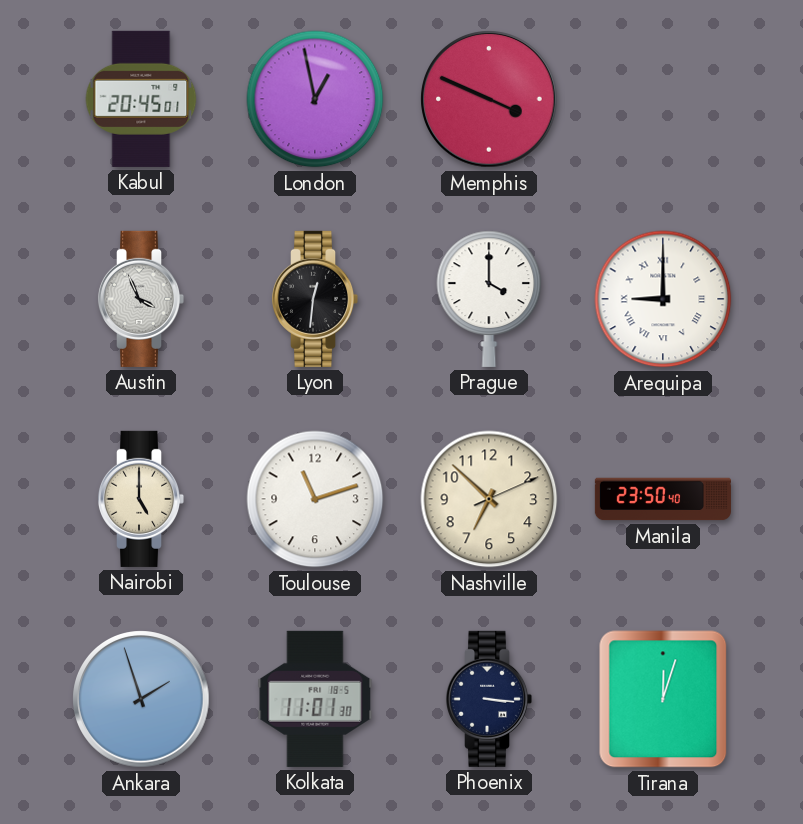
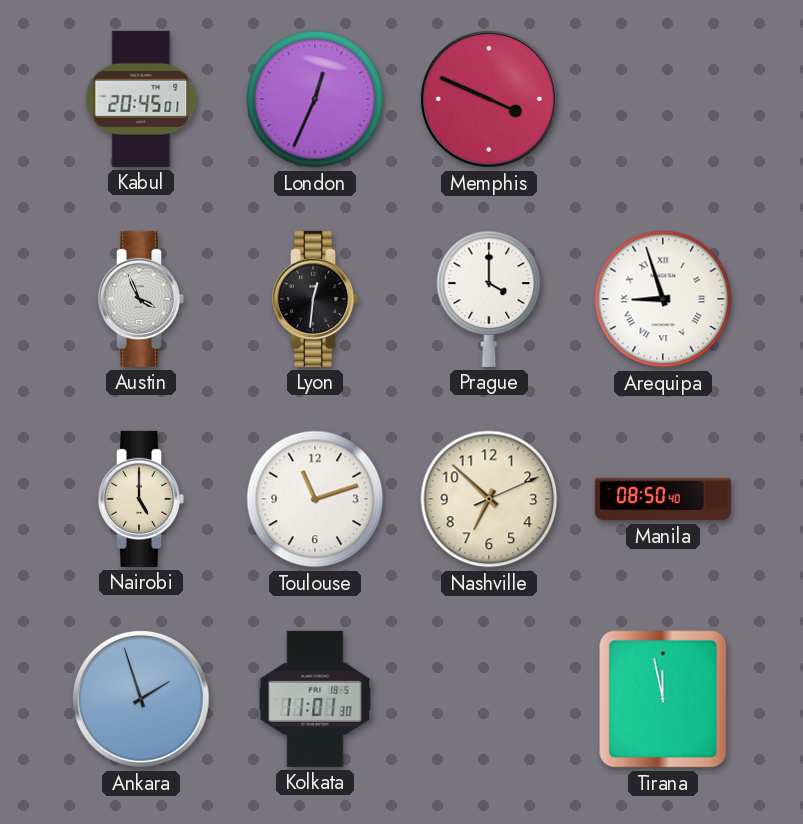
London: 12:58 -> 12:34
Arequipa: 9:00 -> 8:57
Manila: 23:50 -> 08:50
Phoenix: 3:16 -> none
Tirana: 12:03 -> 11:58
